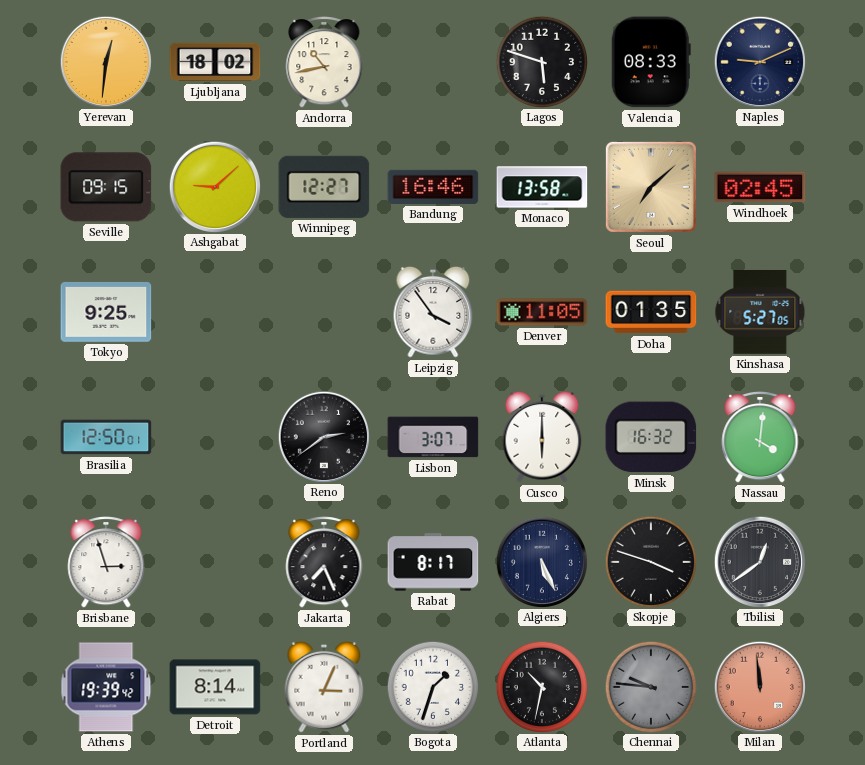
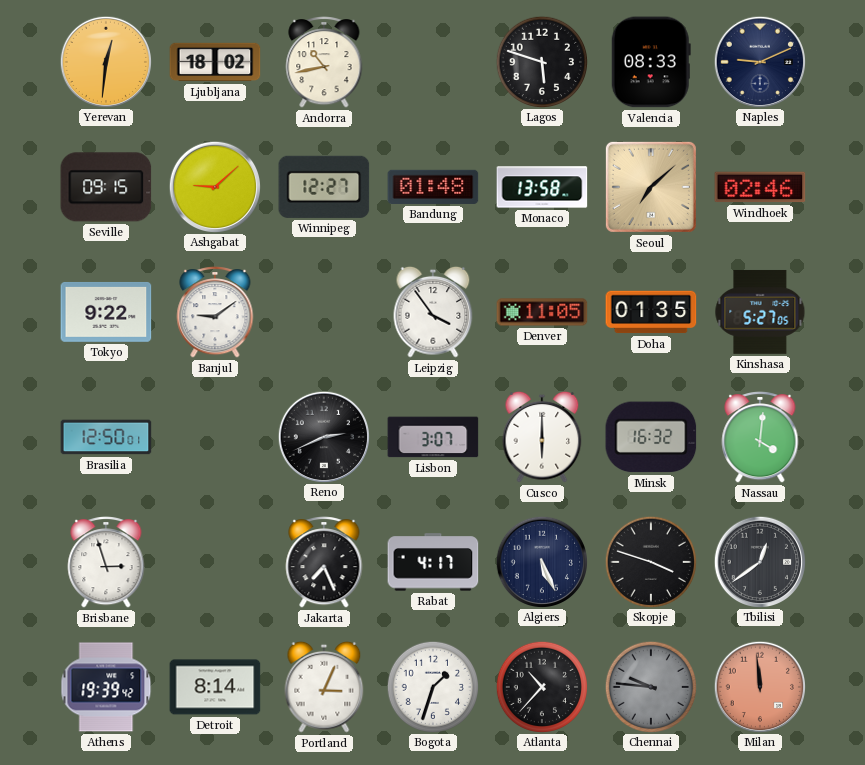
Bandung: 16:46 -> 01:48
Windhoek: 02:45 -> 02:46
Tokyo: 9:25 -> 9:22
Banjul: none -> 9:09
Reno: 2:39 -> 2:41
Rabat: 8:17 -> 4:17
Atlanta: 10:32 -> 10:37
